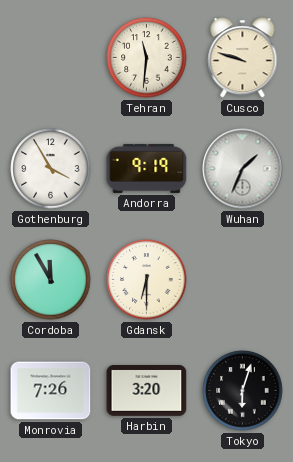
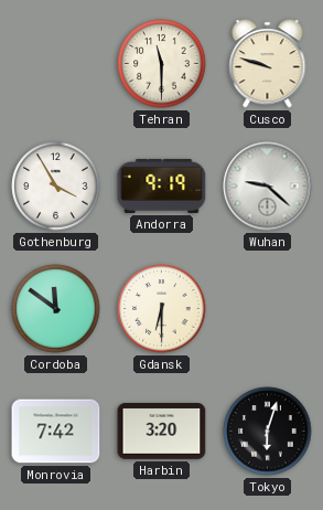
Tehran: 11:31 -> 11:30
Wuhan: 1:34 -> 9:22
Cordoba: 11:55 -> 11:51
Monrovia: 7:26 -> 7:42
